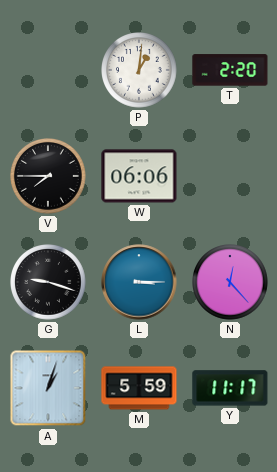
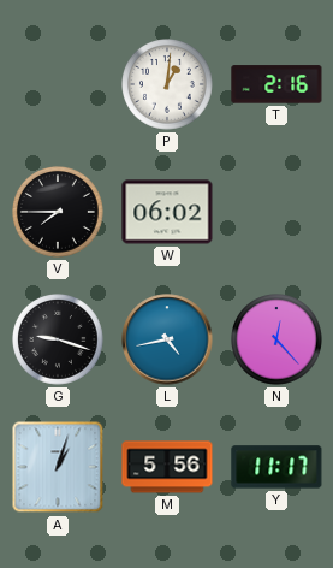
T: 2:20 -> 2:16
W: 06:06 -> 06:02
L: 3:15 -> 4:43
M: 5:59 -> 5:56
